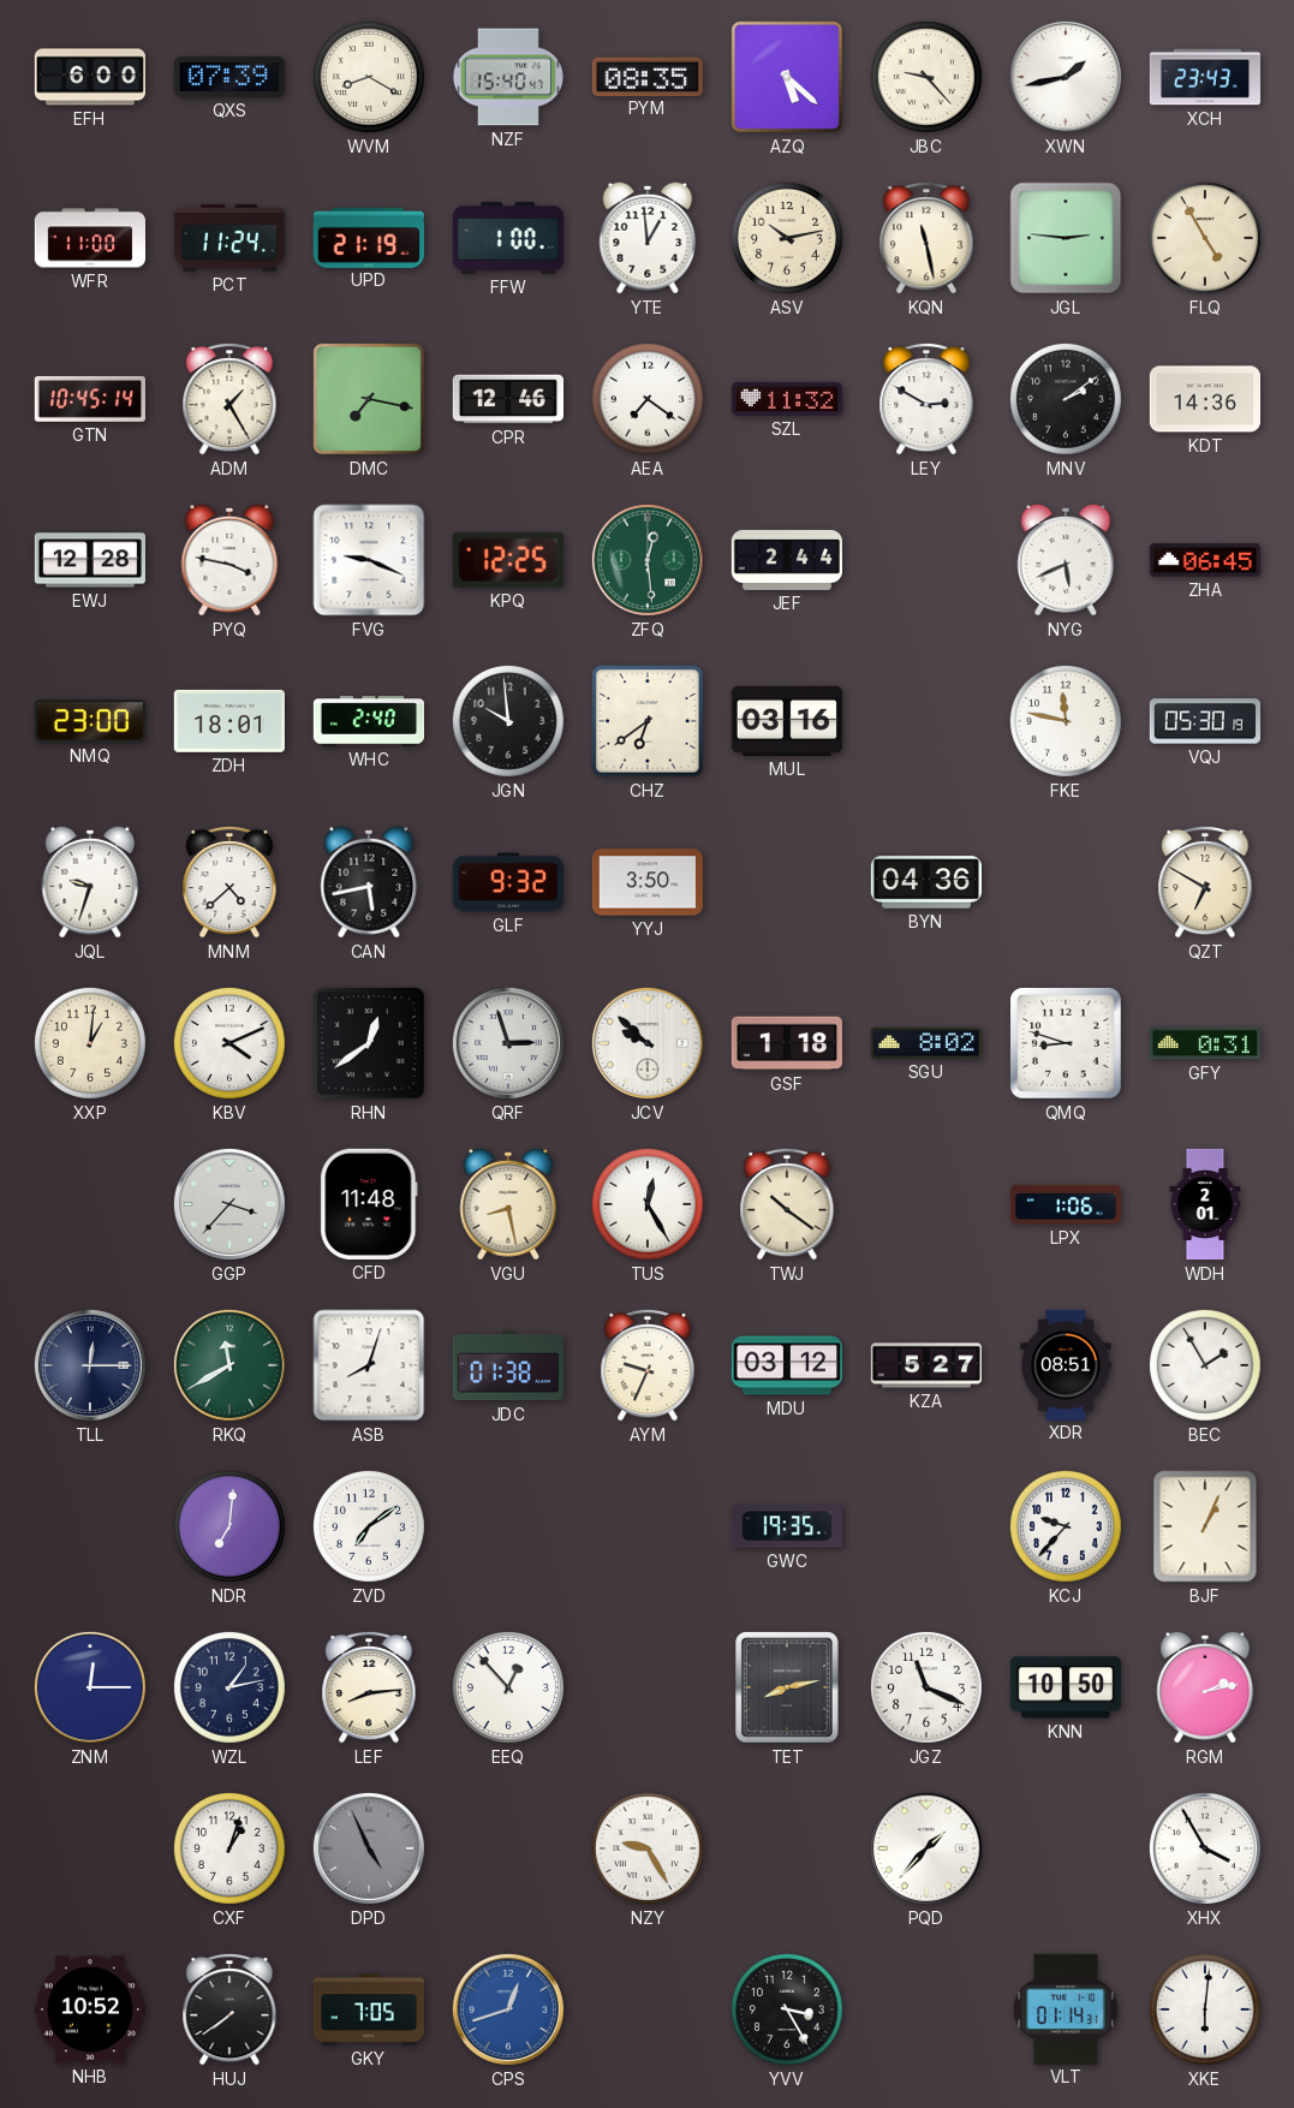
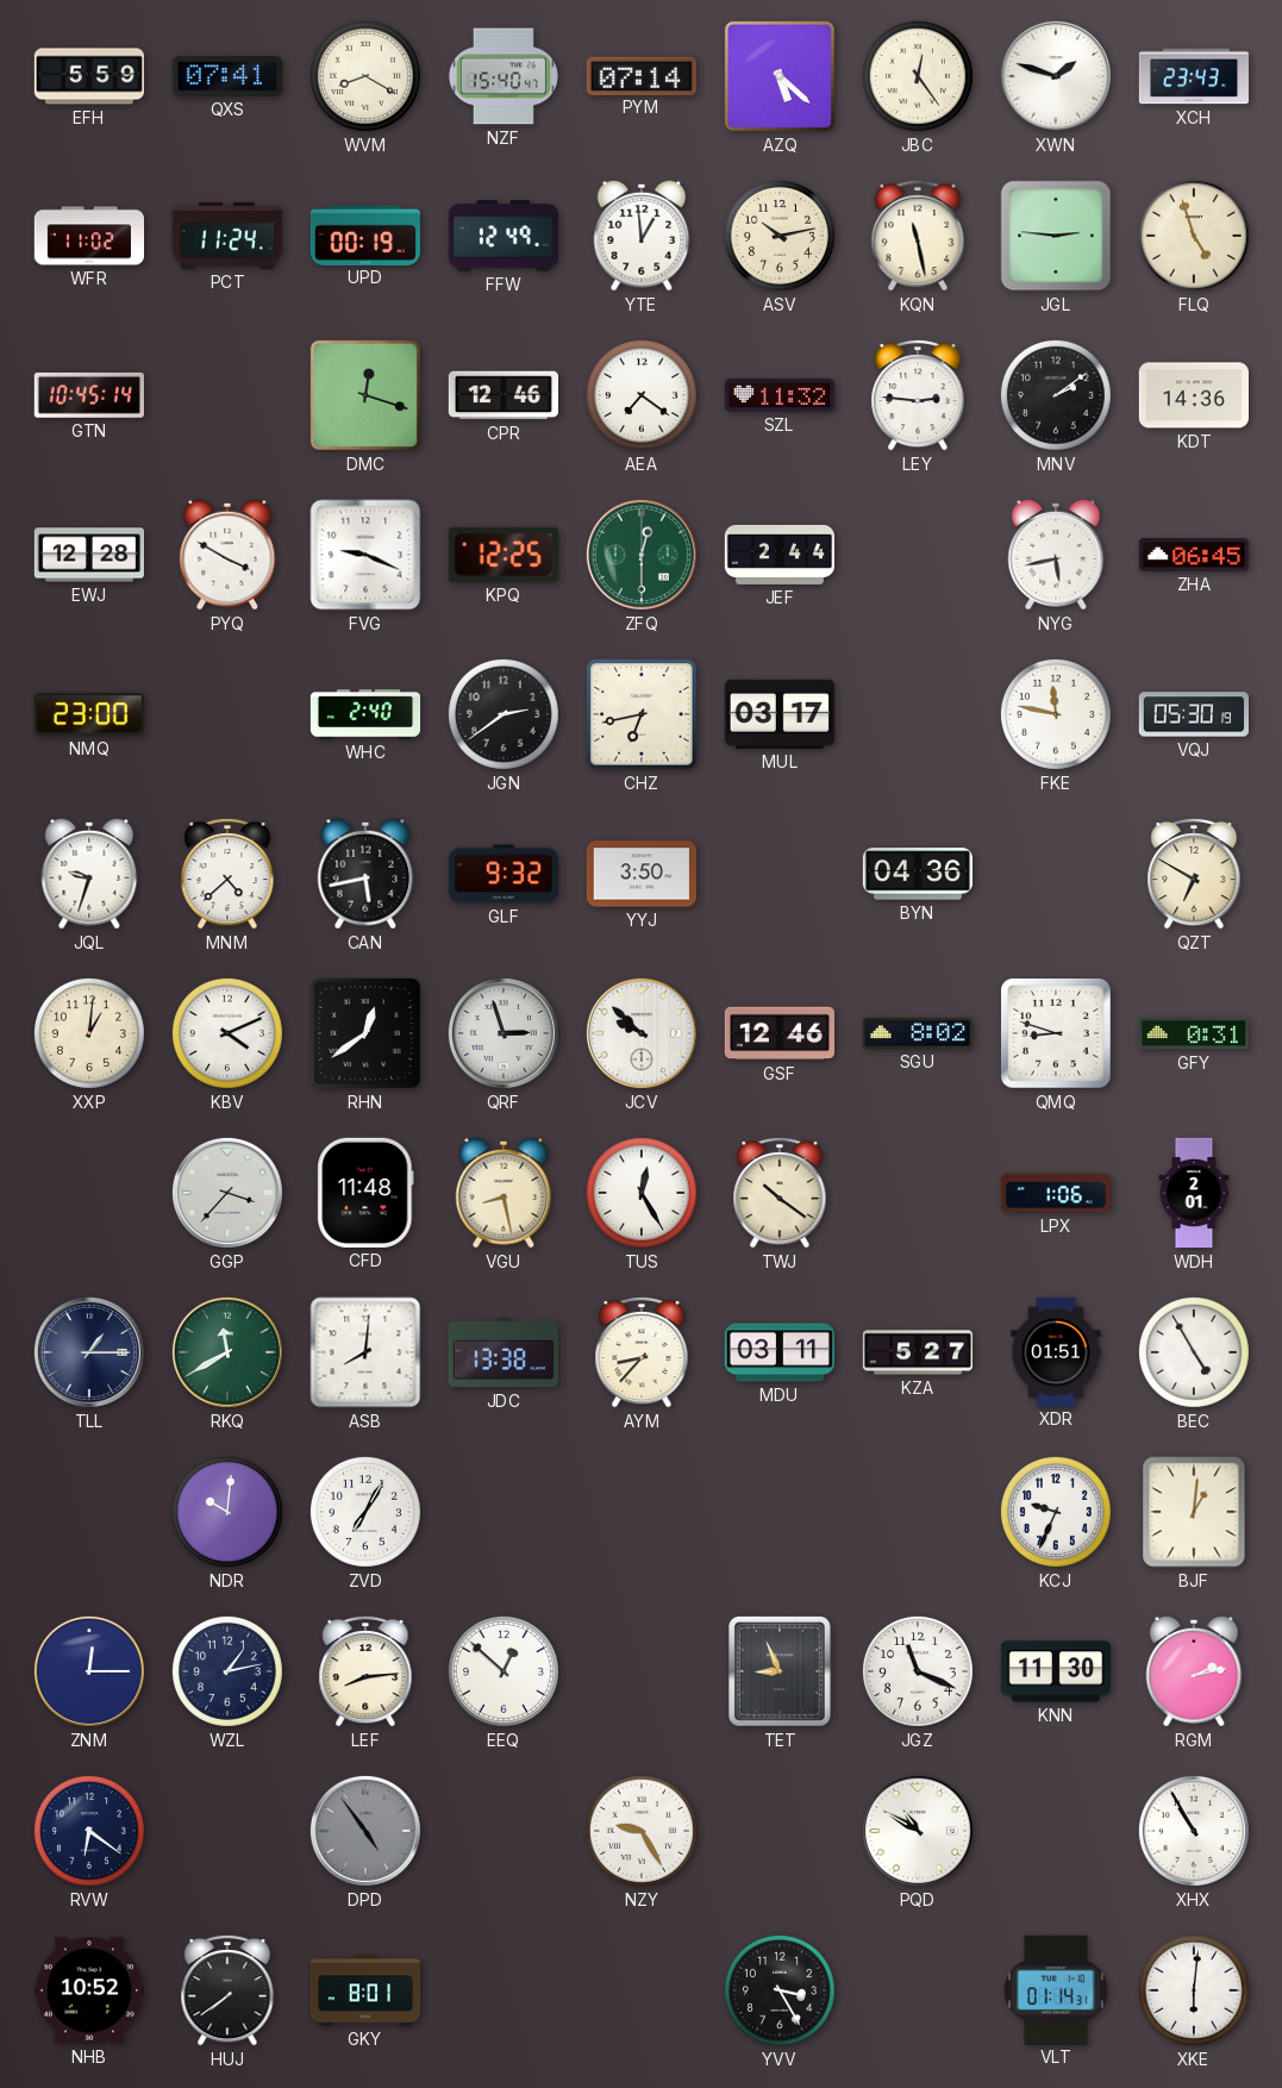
EFH: 6:00 -> 5:59
QXS: 07:39 -> 07:41
PYM: 08:35 -> 07:14
JBC: 9:23 -> 12:24
XWN: 1:43 -> 1:48
WFR: 11:00 -> 11:02
UPD: 21:19 -> 00:19
FFW: 1:00 -> 12:49
FLQ: 4:55 -> 4:57
ADM: 1:25 -> none
DMC: 7:17 -> 12:18
LEY: 2:50 -> 2:46
PYQ: 3:47 -> 3:50
ZFQ: 12:29 -> 12:30
NYG: 5:41 -> 5:43
ZDH: 18:01 -> none
JGN: 9:59 -> 2:39
CHZ: 6:39 -> 6:43
MUL: 03:16 -> 03:17
GSF: 1:18 -> 12:46
TLL: 12:15 -> 1:15
ASB: 8:03 -> 8:01
JDC: 01:38 -> 13:38
AYM: 9:34 -> 8:37
MDU: 03:12 -> 03:11
XDR: 08:51 -> 01:51
BEC: 1:55 -> 4:55
NDR: 7:01 -> 10:01
ZVD: 7:09 -> 7:05
GWC: 19:35 -> none
KCJ: 9:37 -> 9:34
BJF: 1:04 -> 1:01
EEQ: 12:53 -> 12:52
TET: 8:13 -> 8:56
KNN: 10:50 -> 11:30
RVW: none -> 6:21
CXF: 1:03 -> none
DPD: 4:56 -> 4:54
PQD: 1:37 -> 10:50
XHX: 3:55 -> 10:55
GKY: 7:05 -> 8:01
CPS: 12:42 -> none
